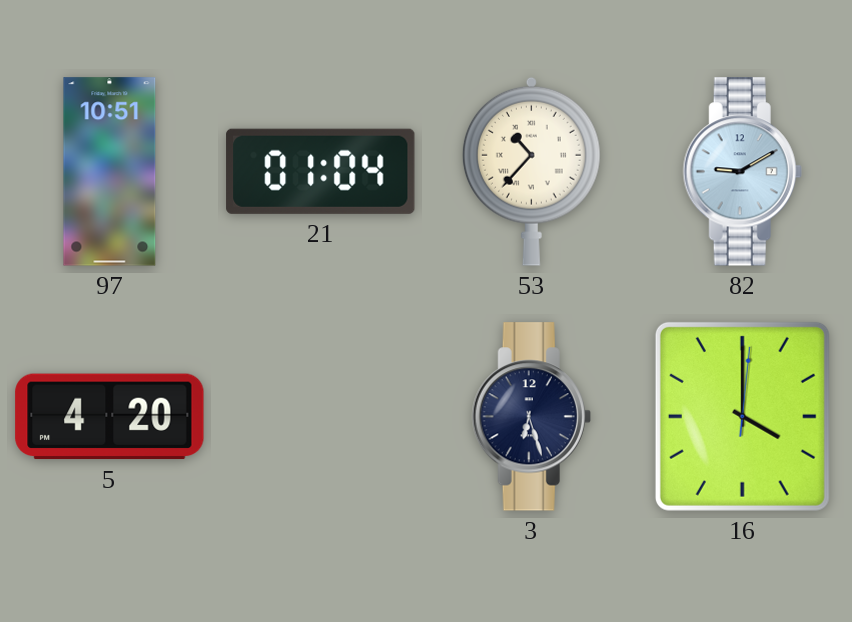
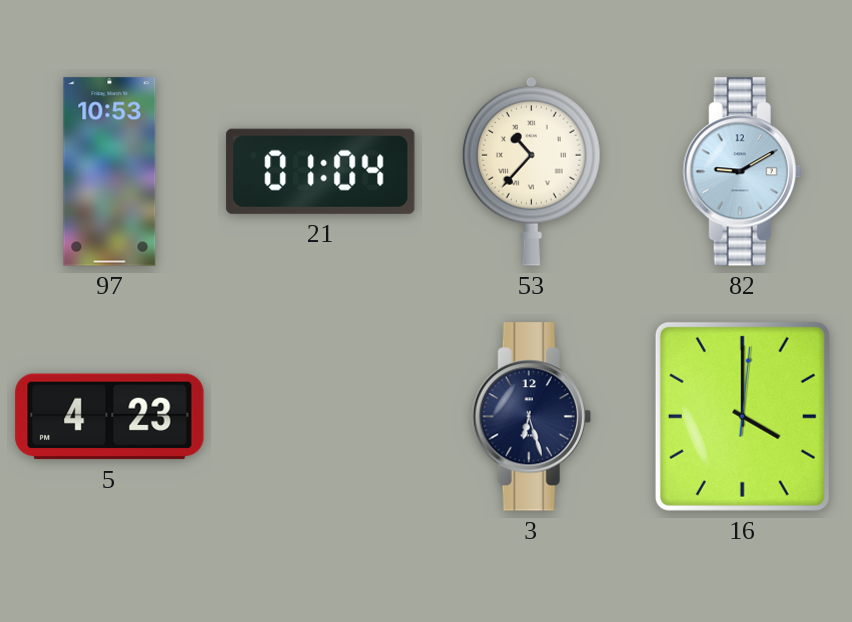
97: 10:51 -> 10:53
5: 4:20 -> 4:23
